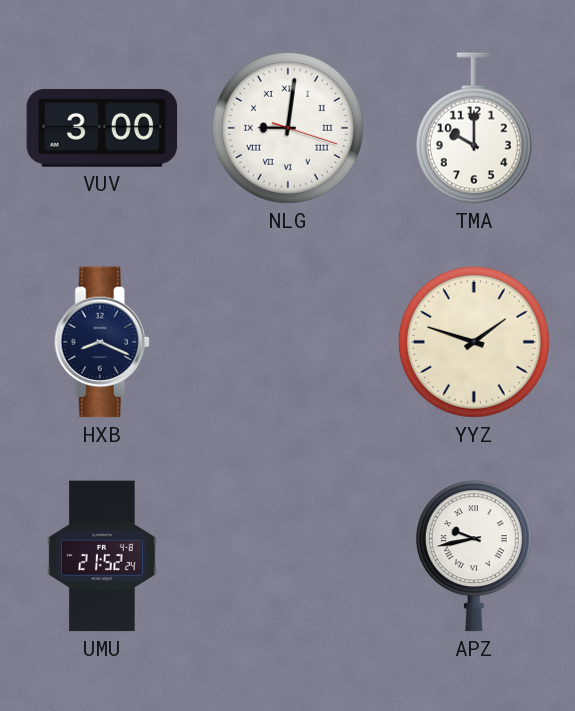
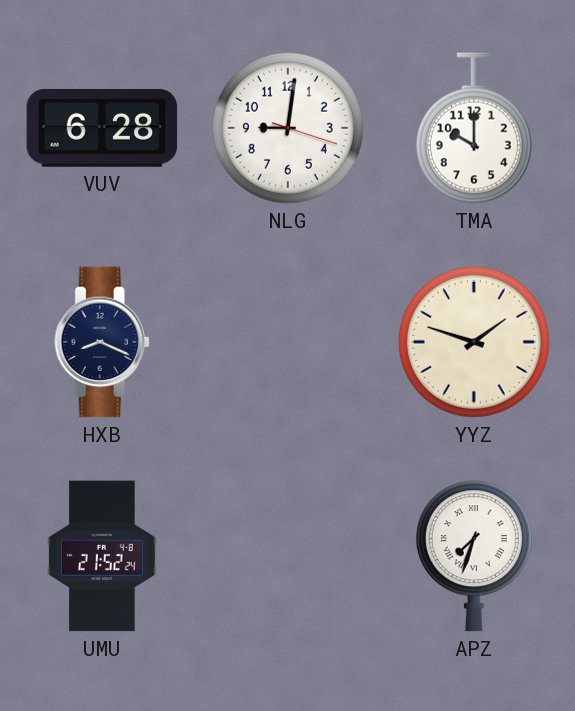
VUV: 3:00 -> 6:28
NLG numerals: Roman -> Arabic
APZ: 9:43 -> 7:33
